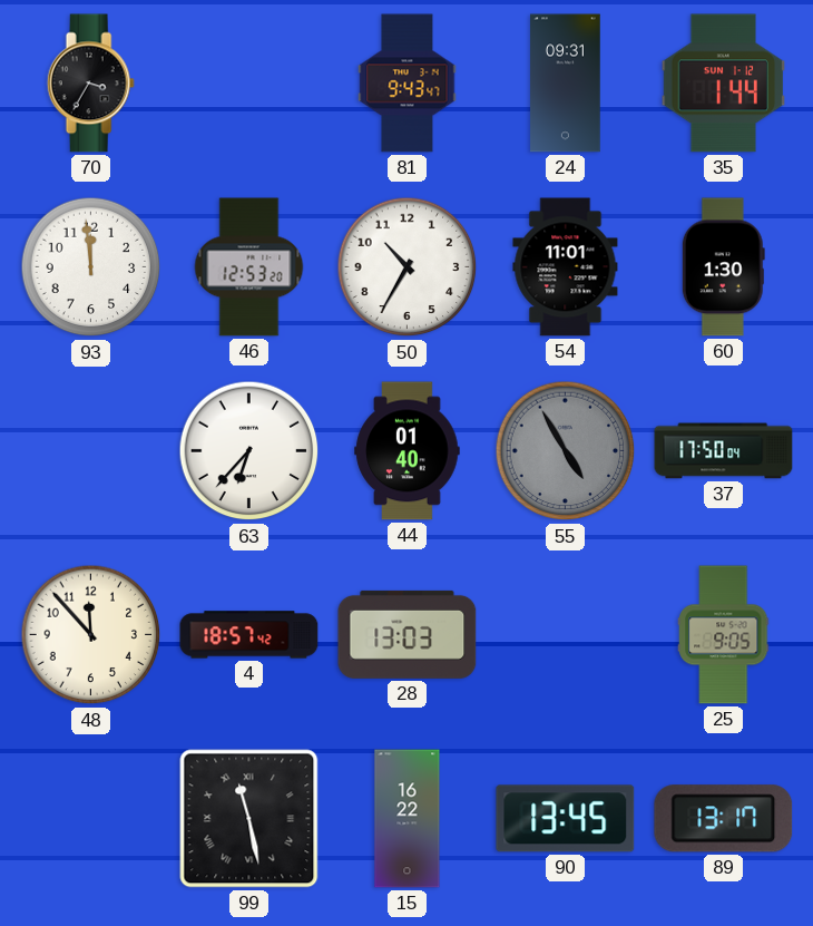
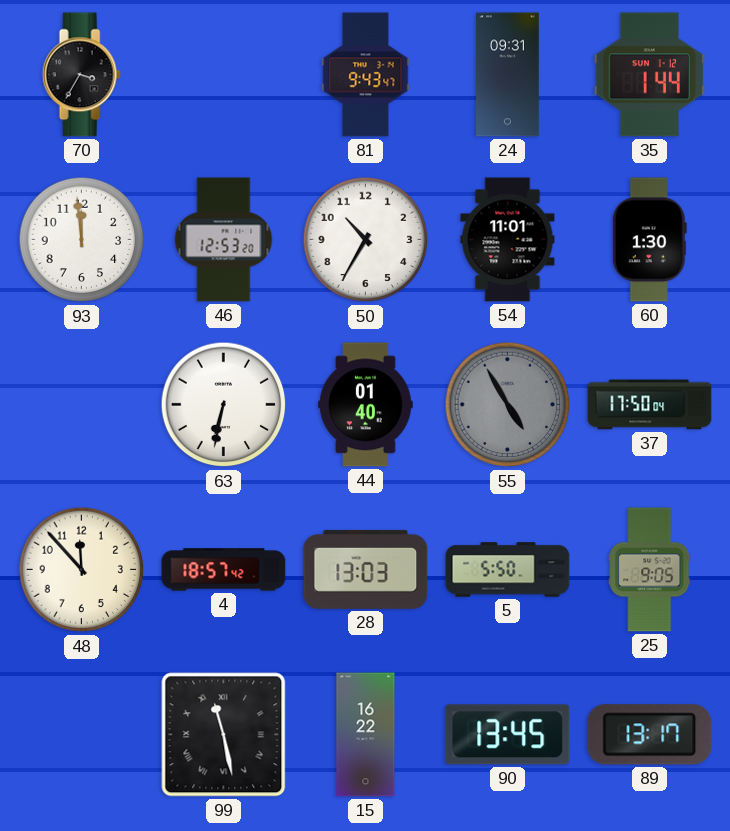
63: 6:37 -> 6:32
5: none -> 5:50
